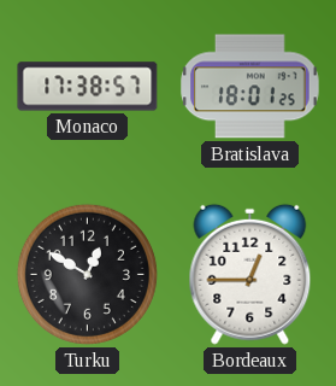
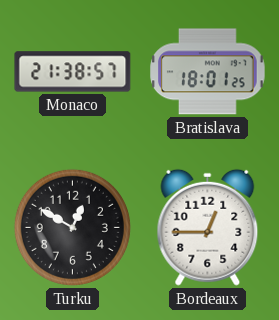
Monaco: 17:38 -> 21:38
